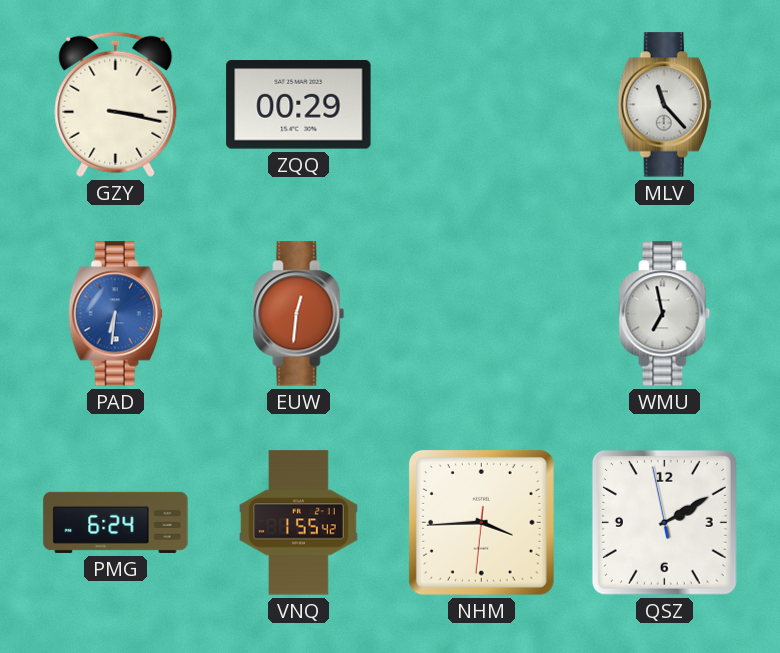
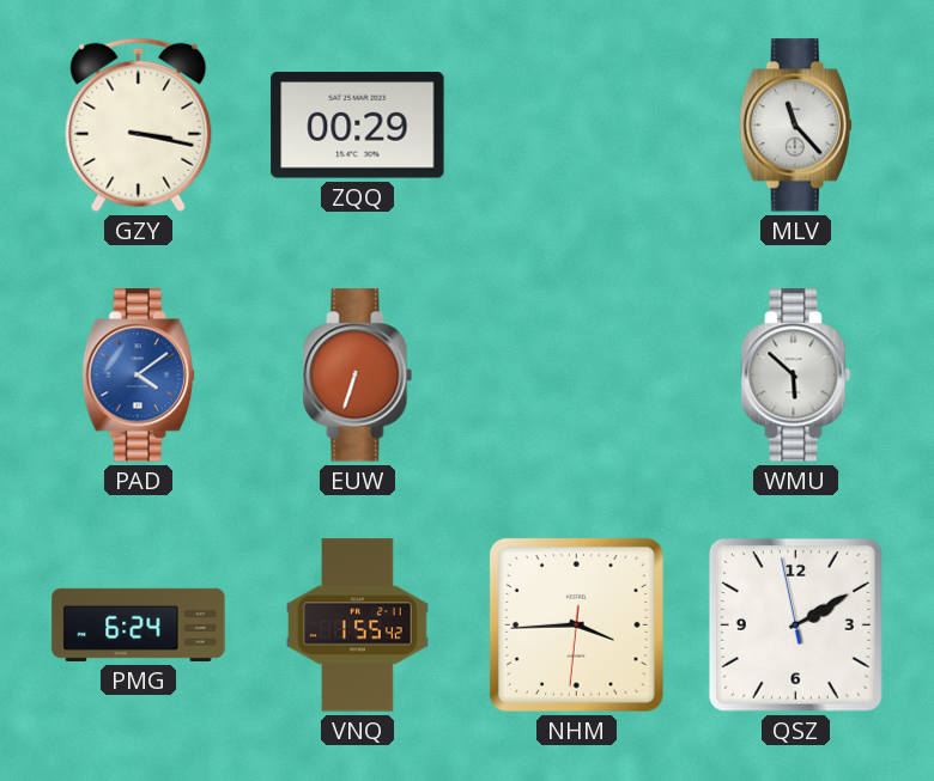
PAD: 6:31 -> 4:09
EUW: 12:31 -> 6:33
WMU: 6:58 -> 5:52
